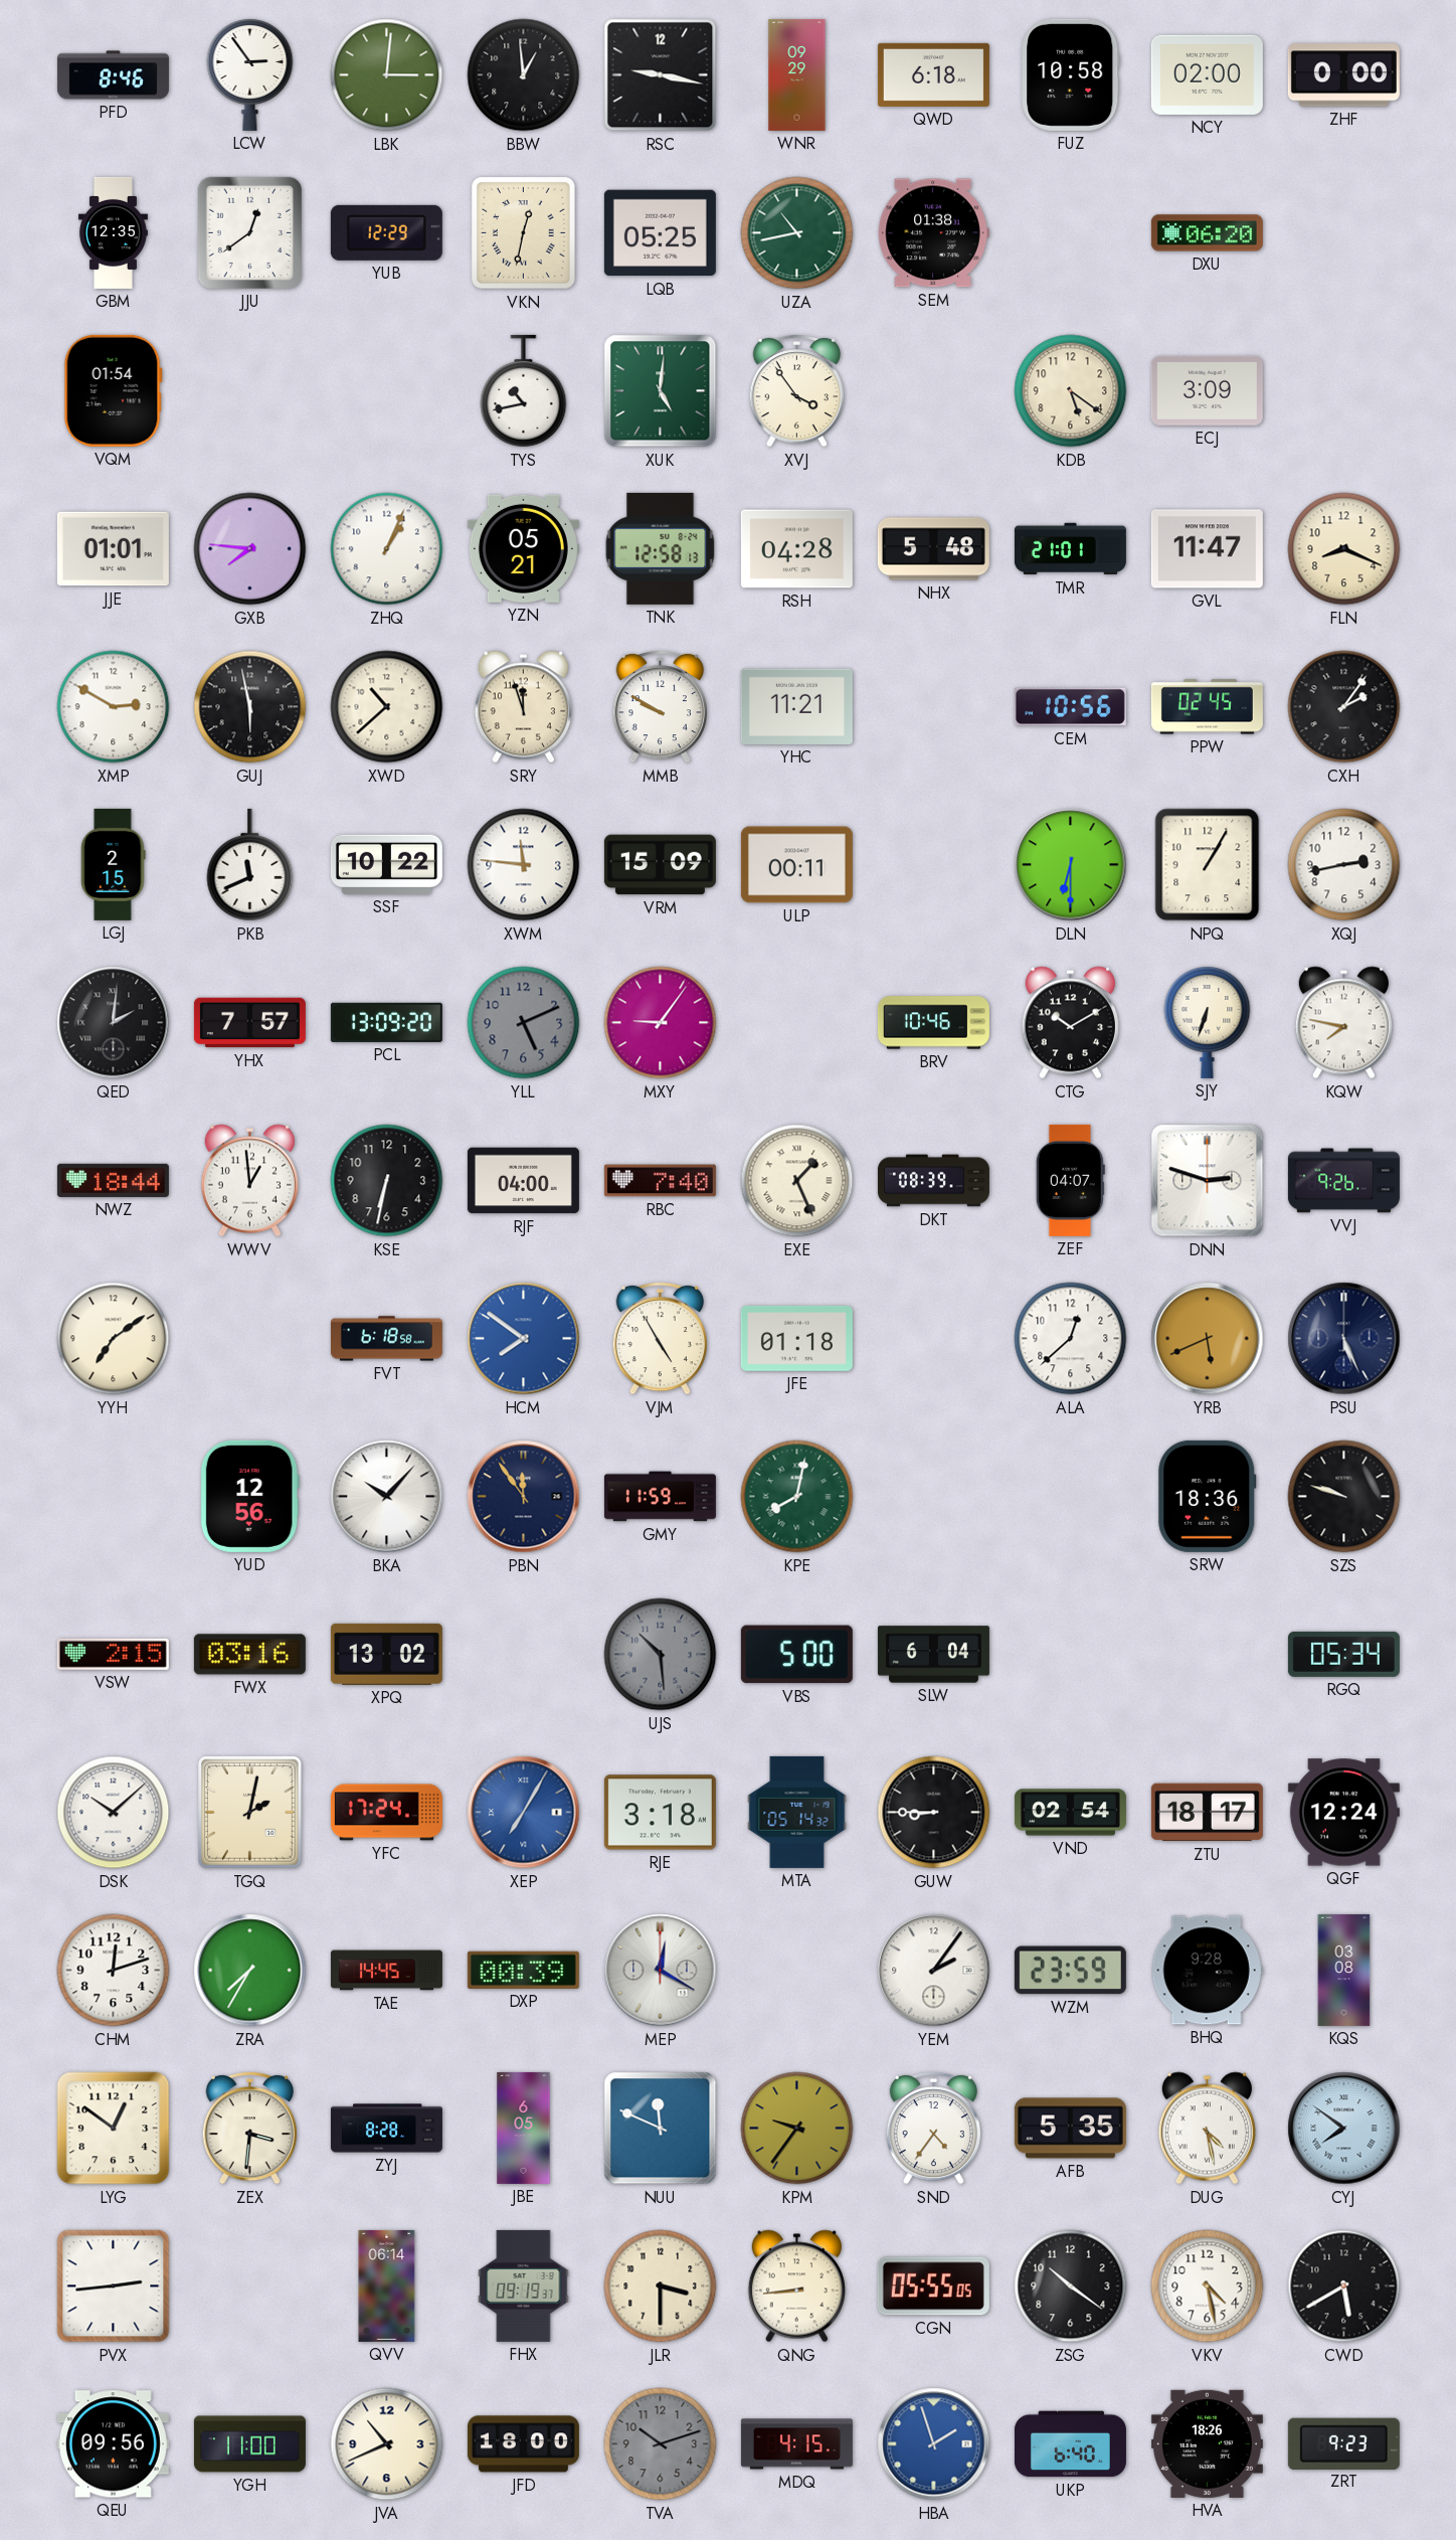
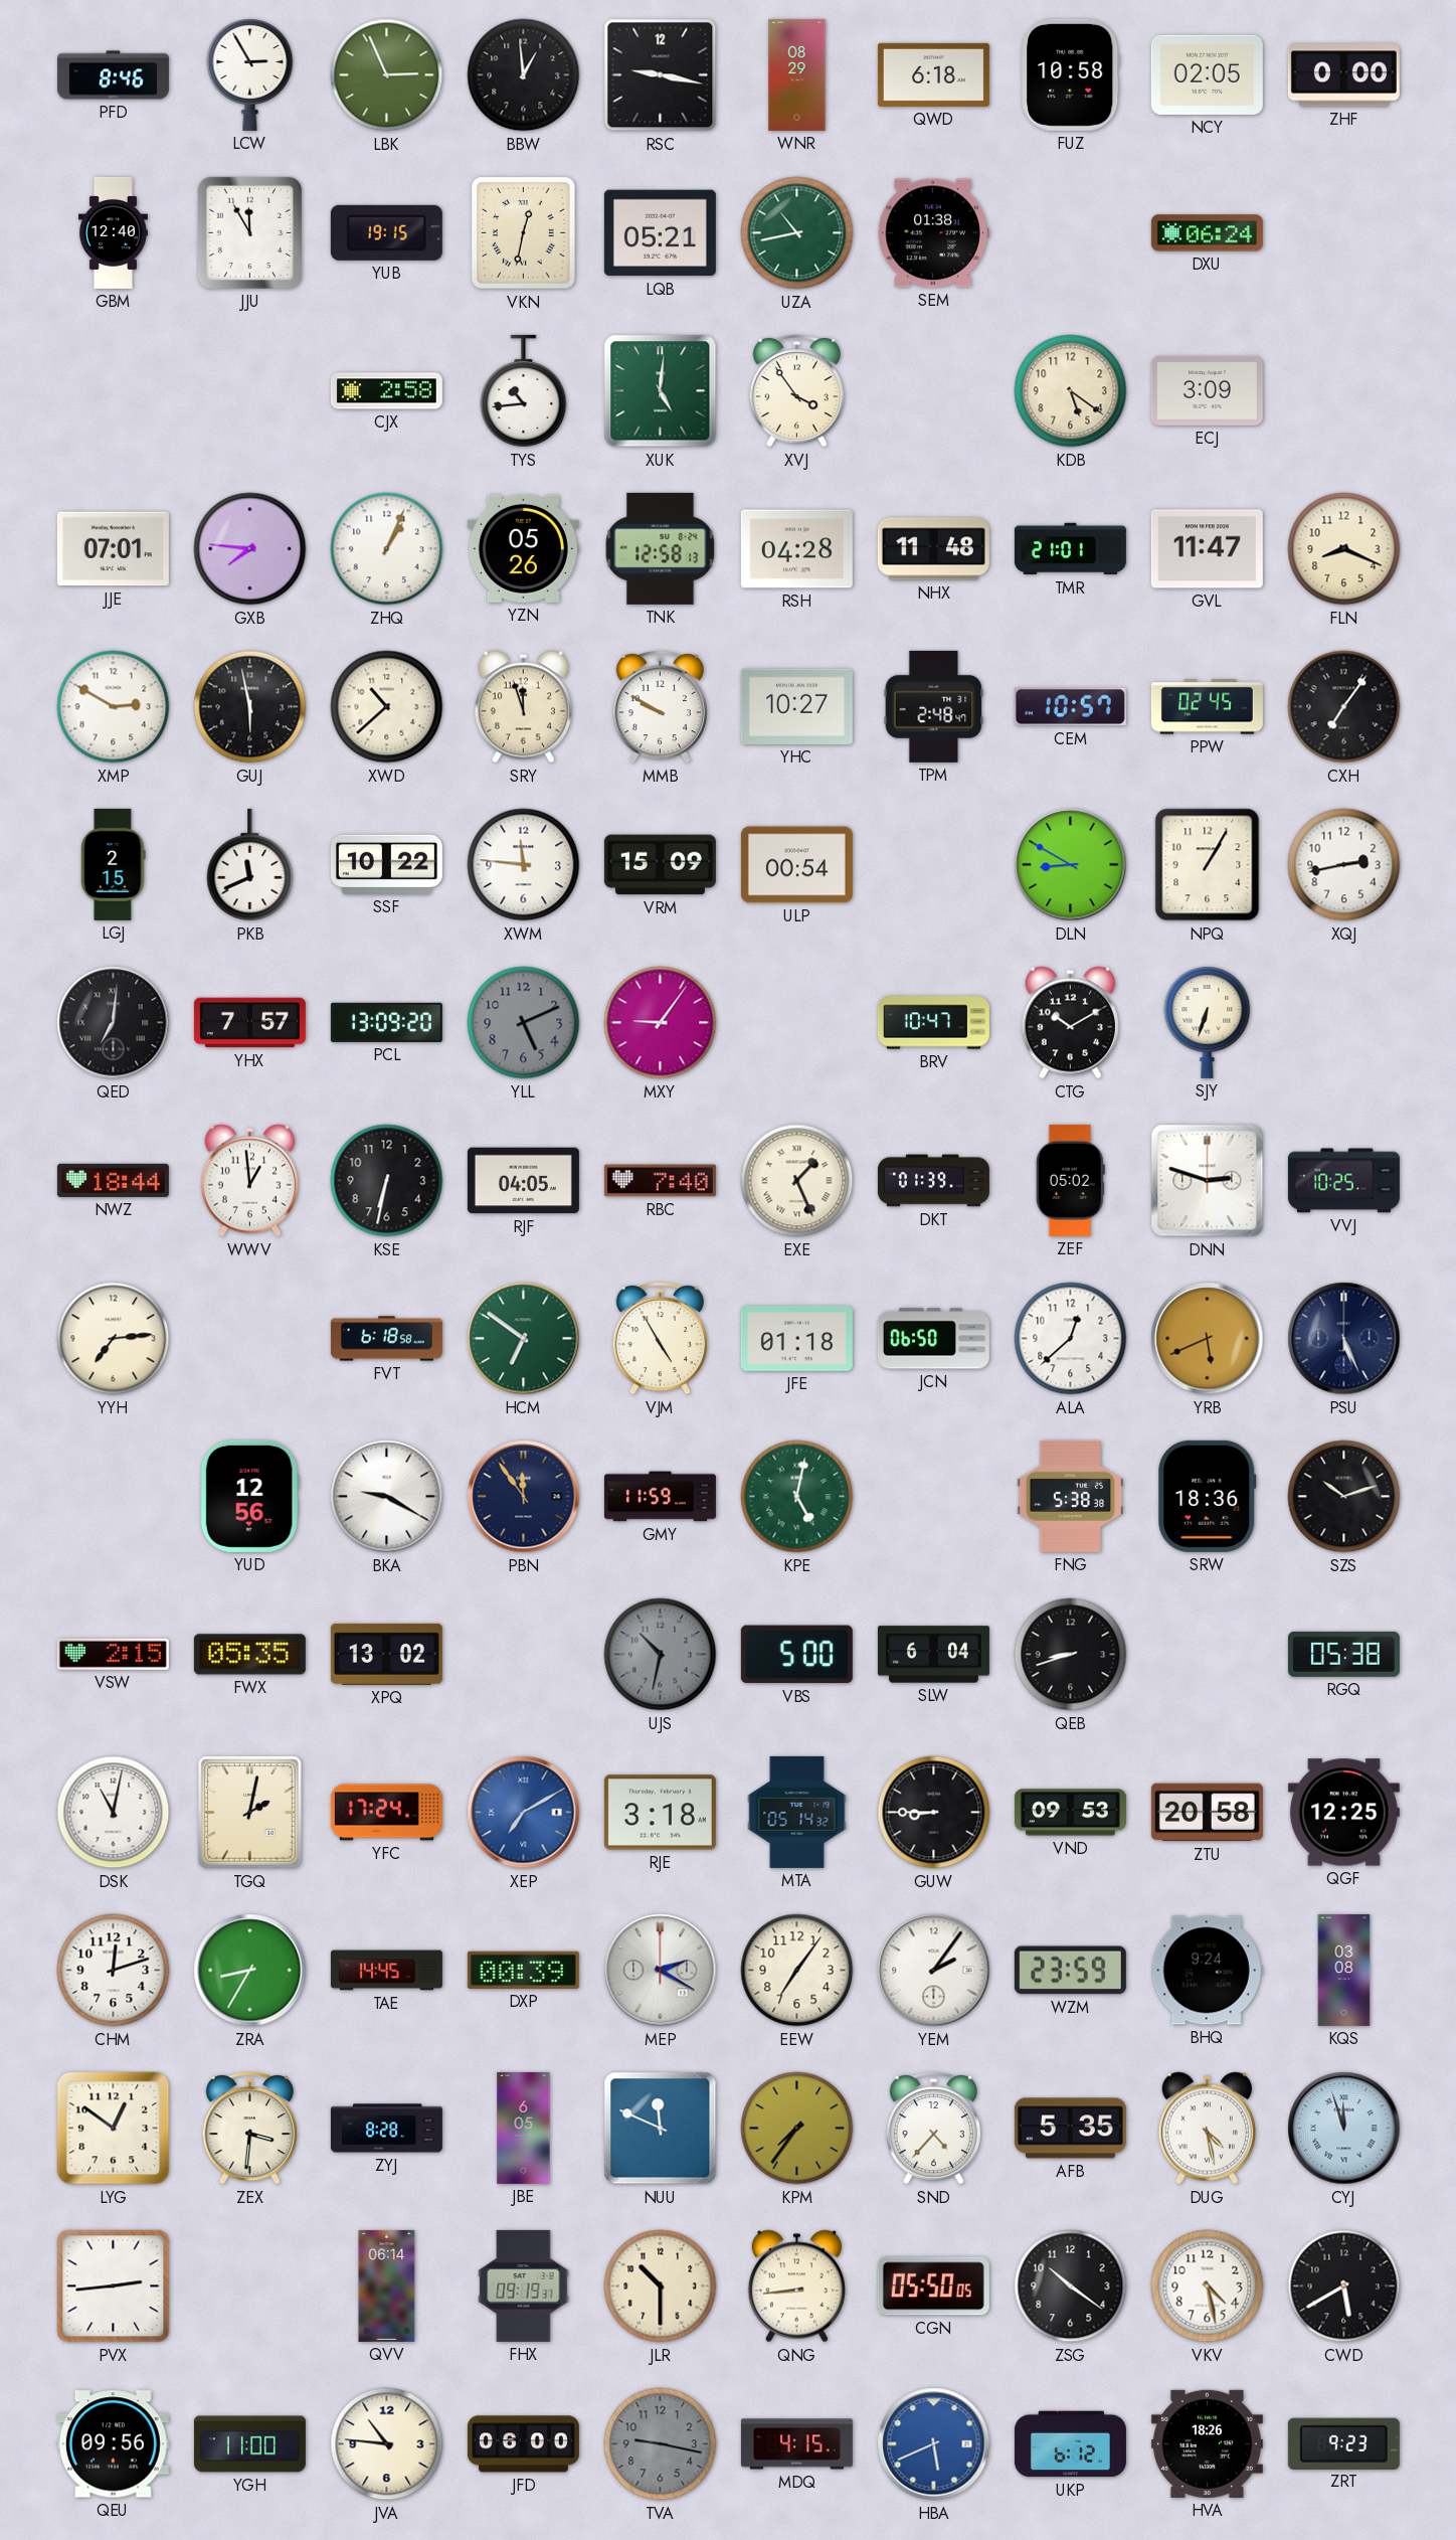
LCW: 2:54 -> 2:55
LBK: 3:01 -> 2:56
WNR: 09:29 -> 08:29
NCY: 02:00 -> 02:05
GBM: 12:35 -> 12:40
JJU: 12:39 -> 11:55
YUB: 12:29 -> 19:15
LQB: 05:25 -> 05:21
DXU: 06:20 -> 06:24
VQM: 01:54 -> none
CJX: none -> 2:58
TYS: 10:43 -> 10:44
JJE: 01:01 -> 07:01
YZN: 05:21 -> 05:26
NHX: 5:48 -> 11:48
YHC: 11:21 -> 10:27
TPM: none -> 2:48
CEM: 10:56 -> 10:57
CXH: 2:06 -> 7:06
ULP: 00:11 -> 00:54
DLN: 6:30 -> 8:50
QED: 2:01 -> 7:01
BRV: 10:46 -> 10:47
KQW: 7:47 -> none
RJF: 04:00 -> 04:05
DKT: 08:39 -> 01:39
ZEF: 04:07 -> 05:02
VVJ: 9:26 -> 10:25
YYH: 7:09 -> 7:14
HCM: 7:51 -> 6:51
HCM dial: blue -> green
JCN: none -> 06:50
BKA: 10:07 -> 9:20
KPE: 8:02 -> 5:02
FNG: none -> 5:38
SZS: 9:48 -> 10:12
FWX: 03:16 -> 05:35
UJS: 10:29 -> 10:32
QEB: none -> 8:42
RGQ: 05:34 -> 05:38
DSK: 10:08 -> 11:02
XEP: 7:05 -> 7:10
VND: 02:54 -> 09:53
ZTU: 18:17 -> 20:58
QGF: 12:24 -> 12:25
ZRA: 7:35 -> 8:35
MEP: 12:20 -> 2:20
EEW: none -> 7:06
BHQ: 9:28 -> 9:24
KPM: 9:36 -> 7:36
SND: 4:36 -> 4:37
CYJ: 7:51 -> 11:57
JLR: 3:30 -> 10:30
CGN: 05:55 -> 05:50
JVA: 10:41 -> 10:46
JFD: 18:00 -> 06:00
TVA: 10:12 -> 9:17
HBA: 1:57 -> 5:41
UKP: 6:40 -> 6:12
